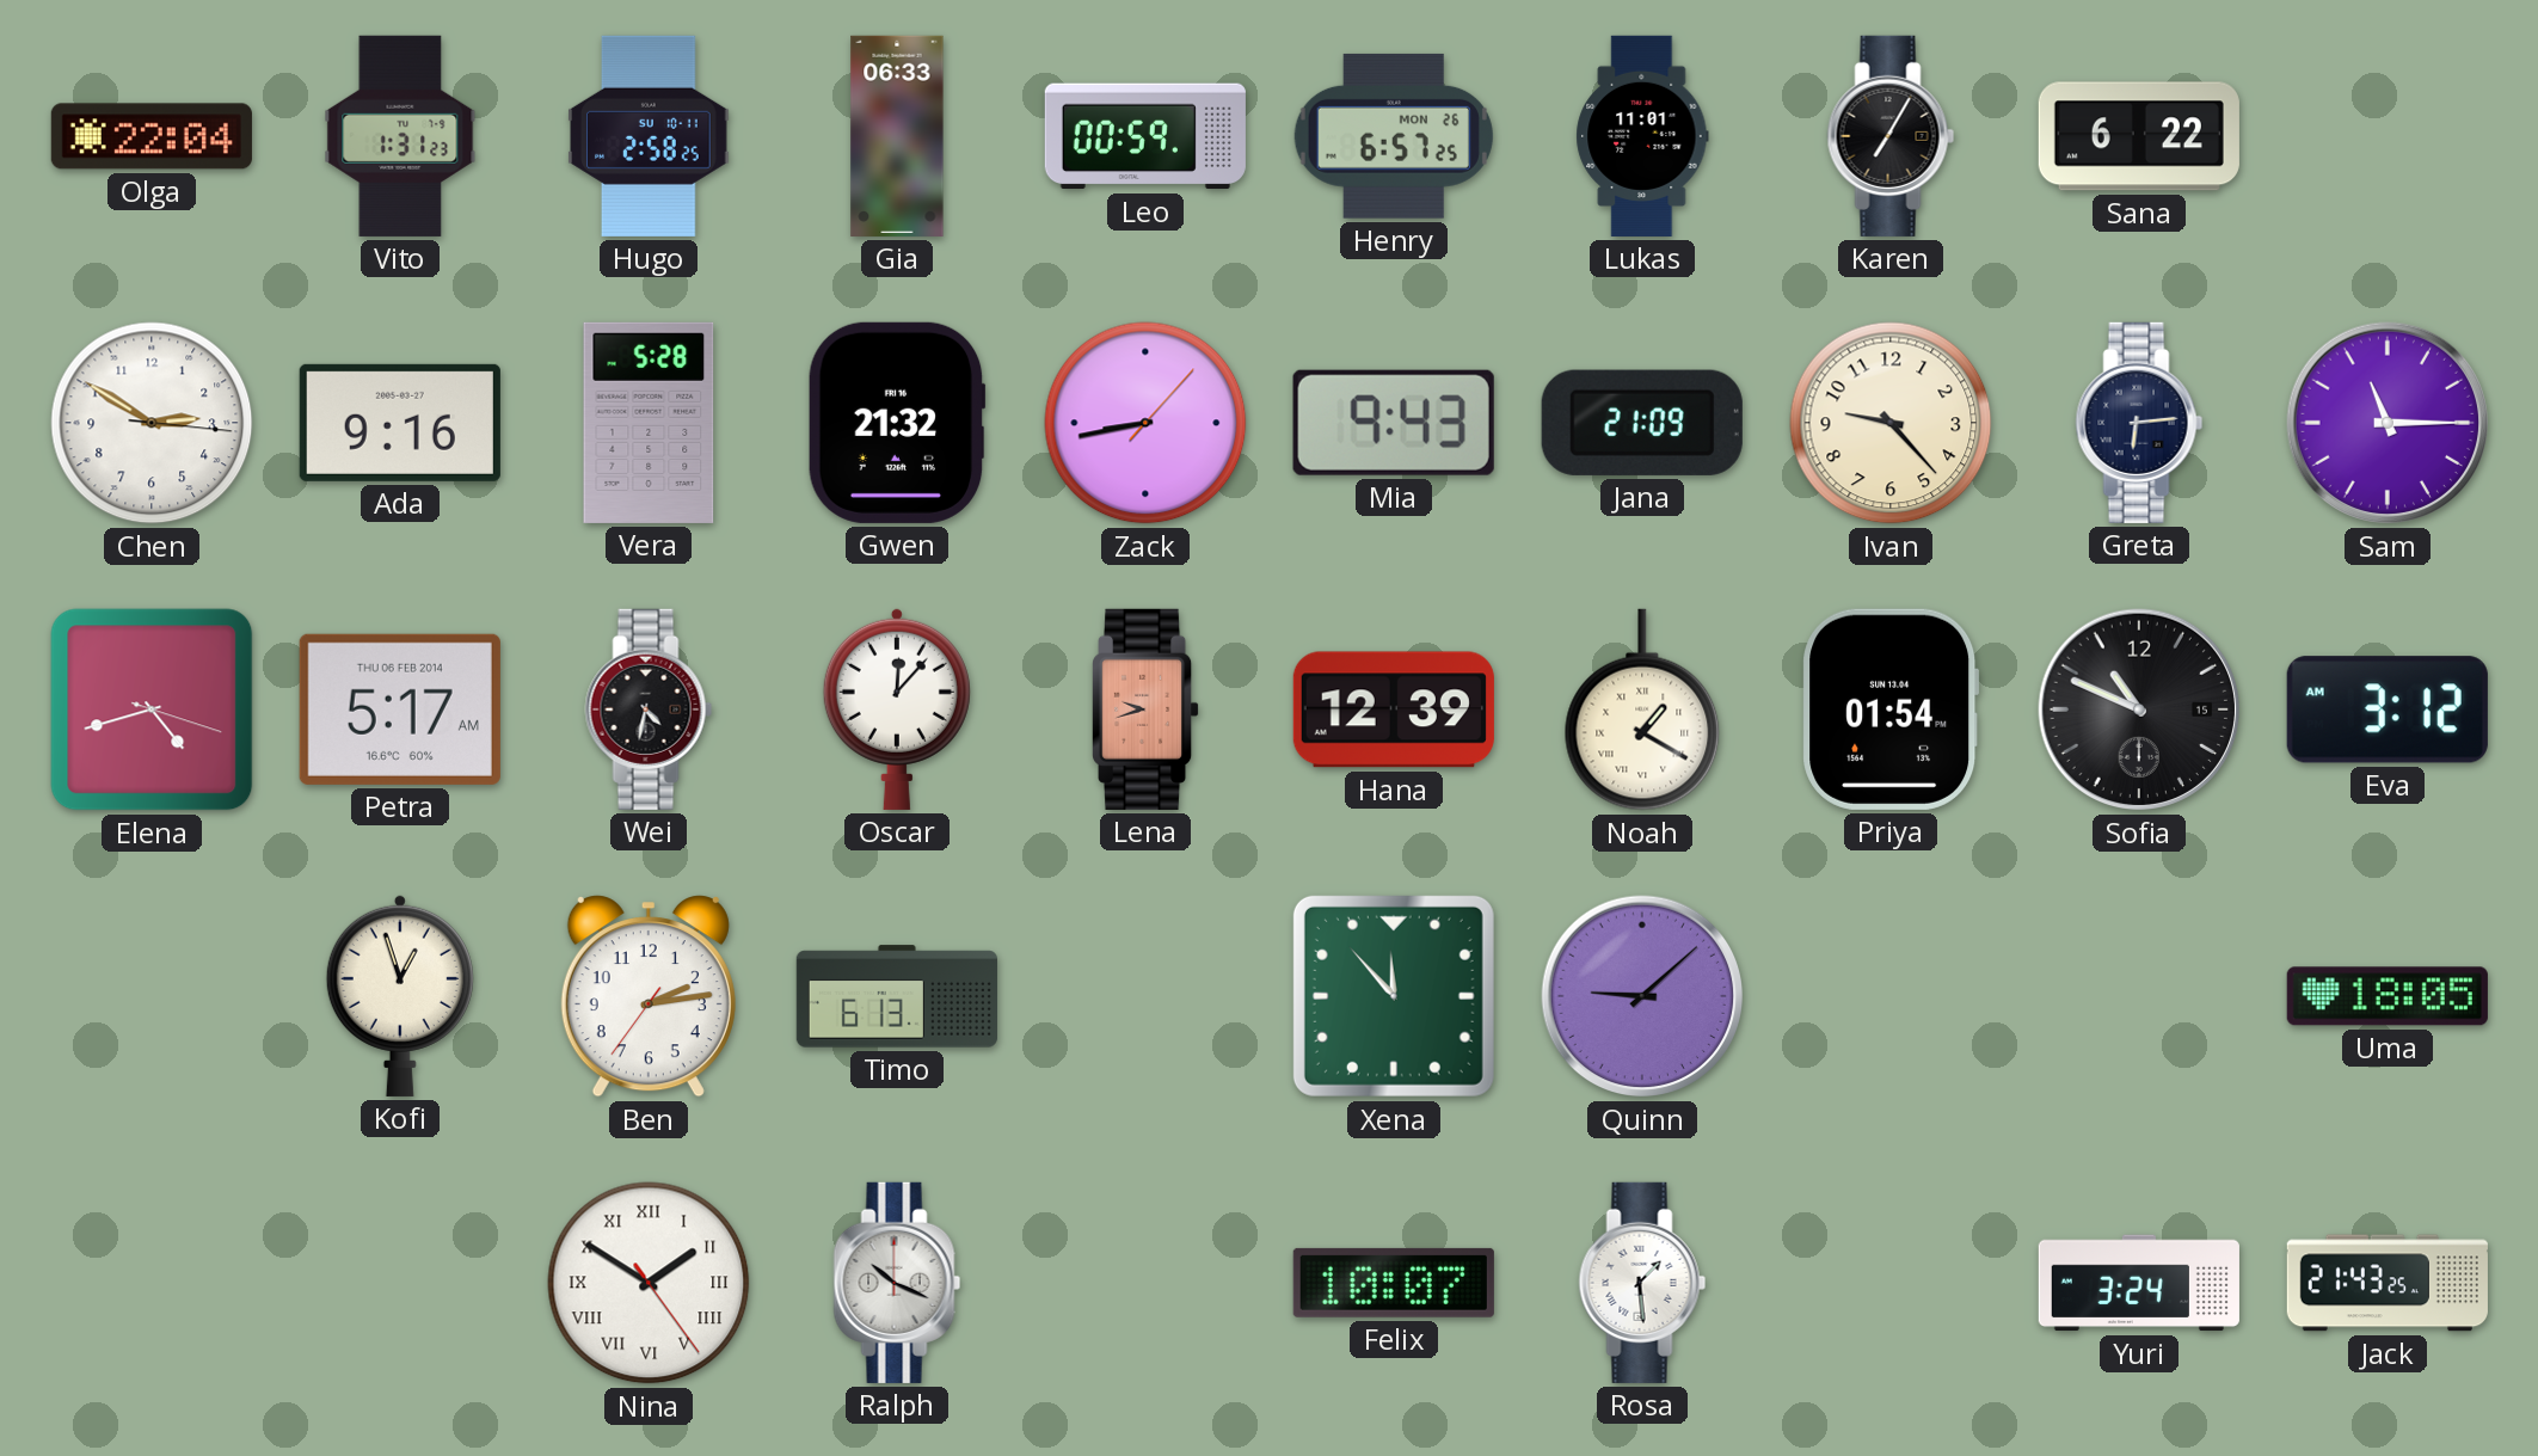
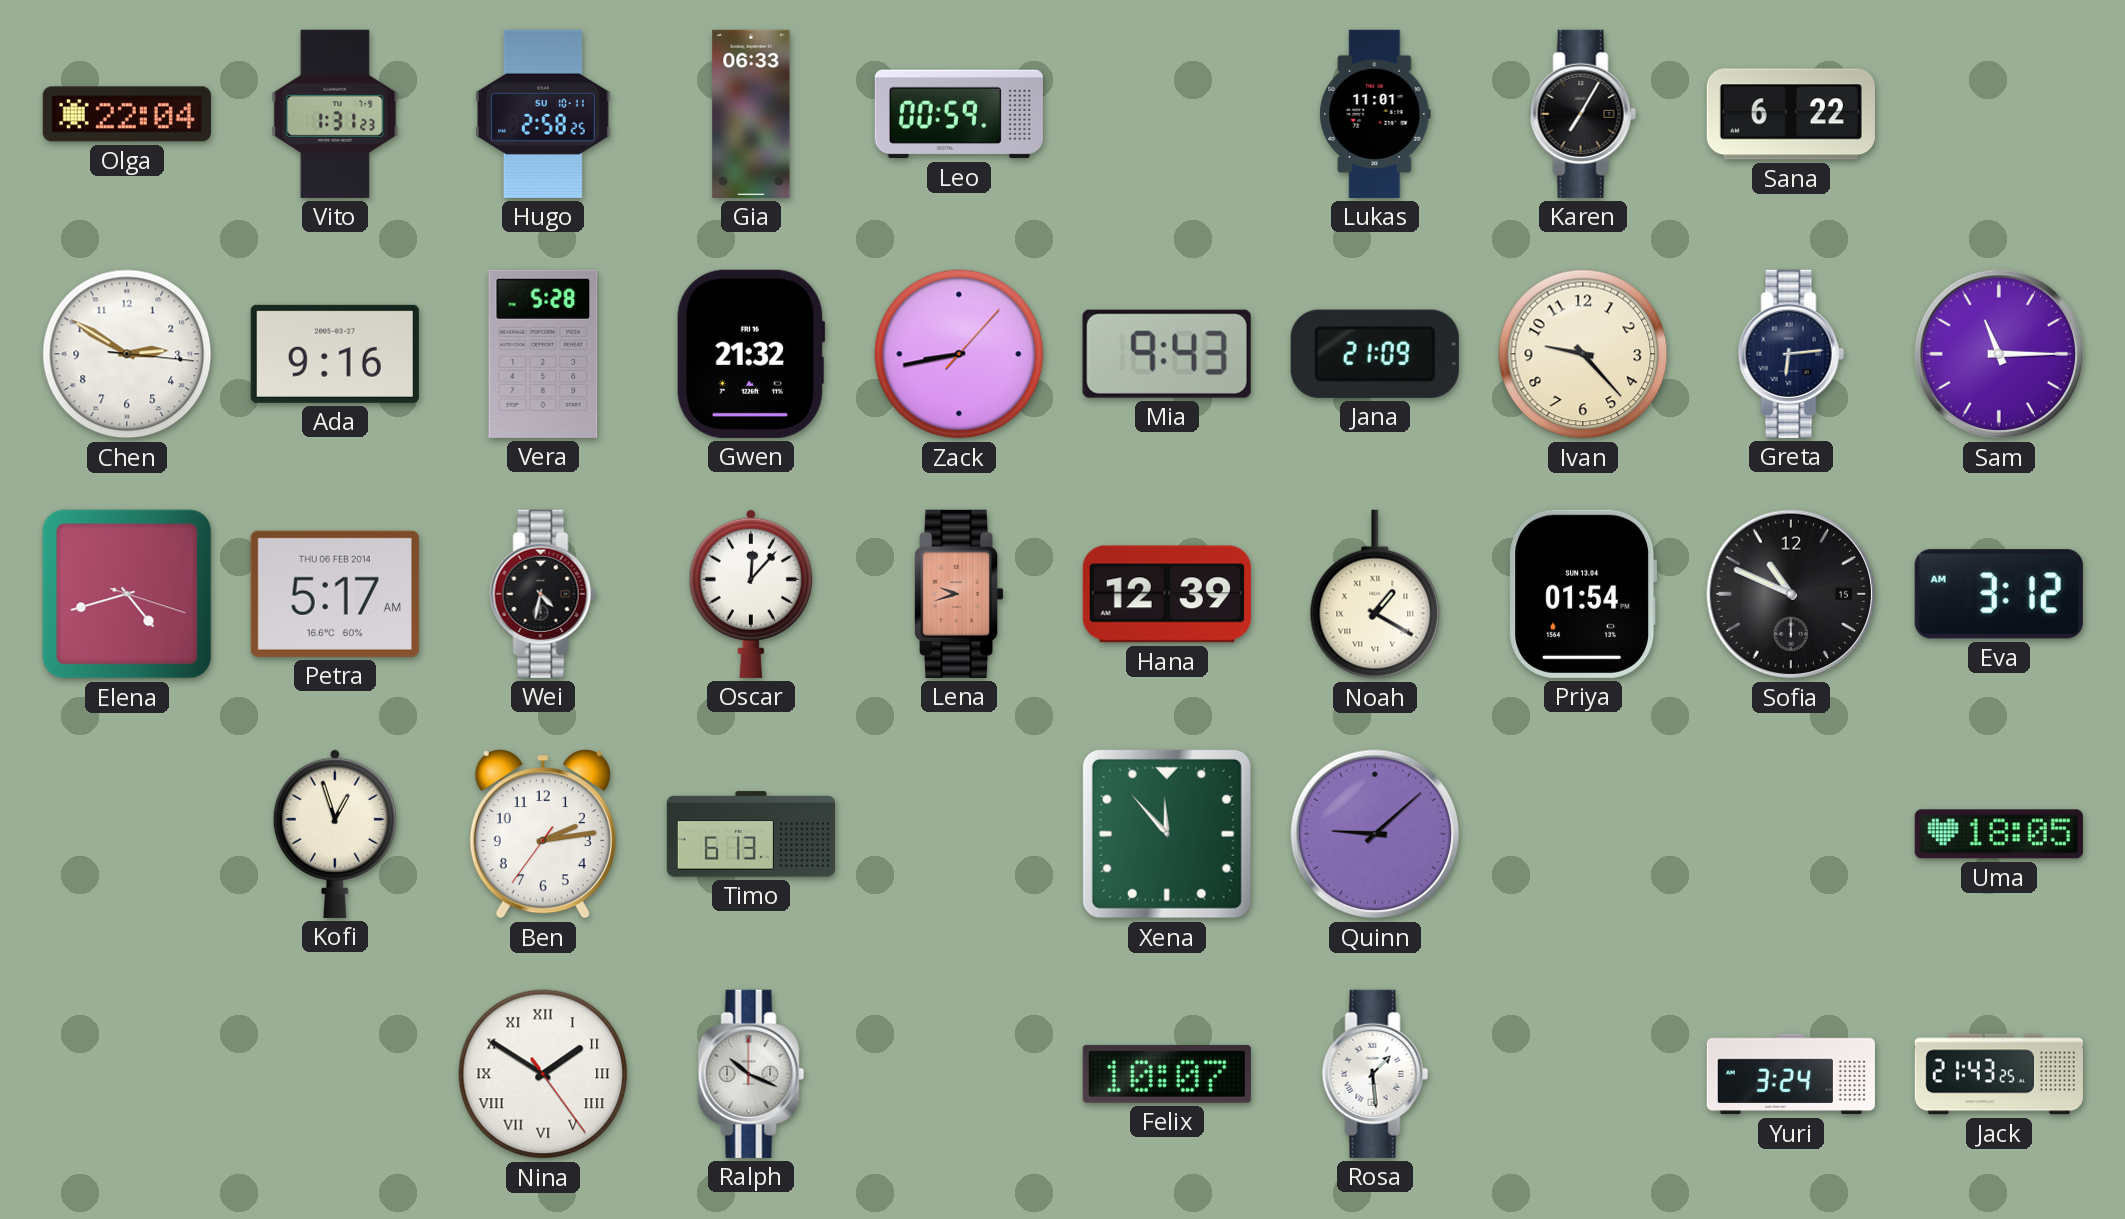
Henry: 6:57 -> none
